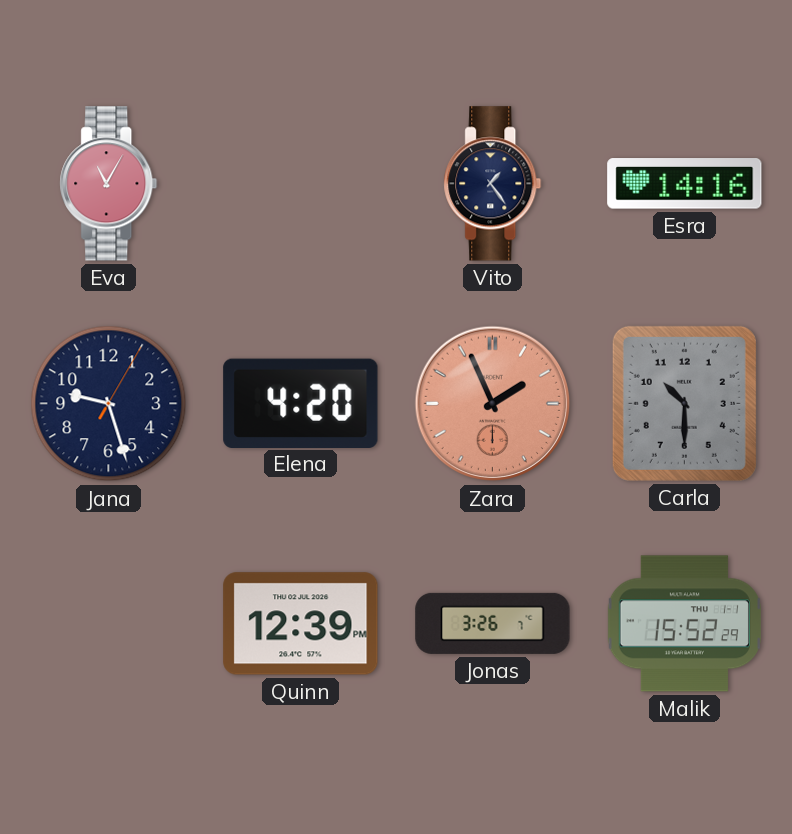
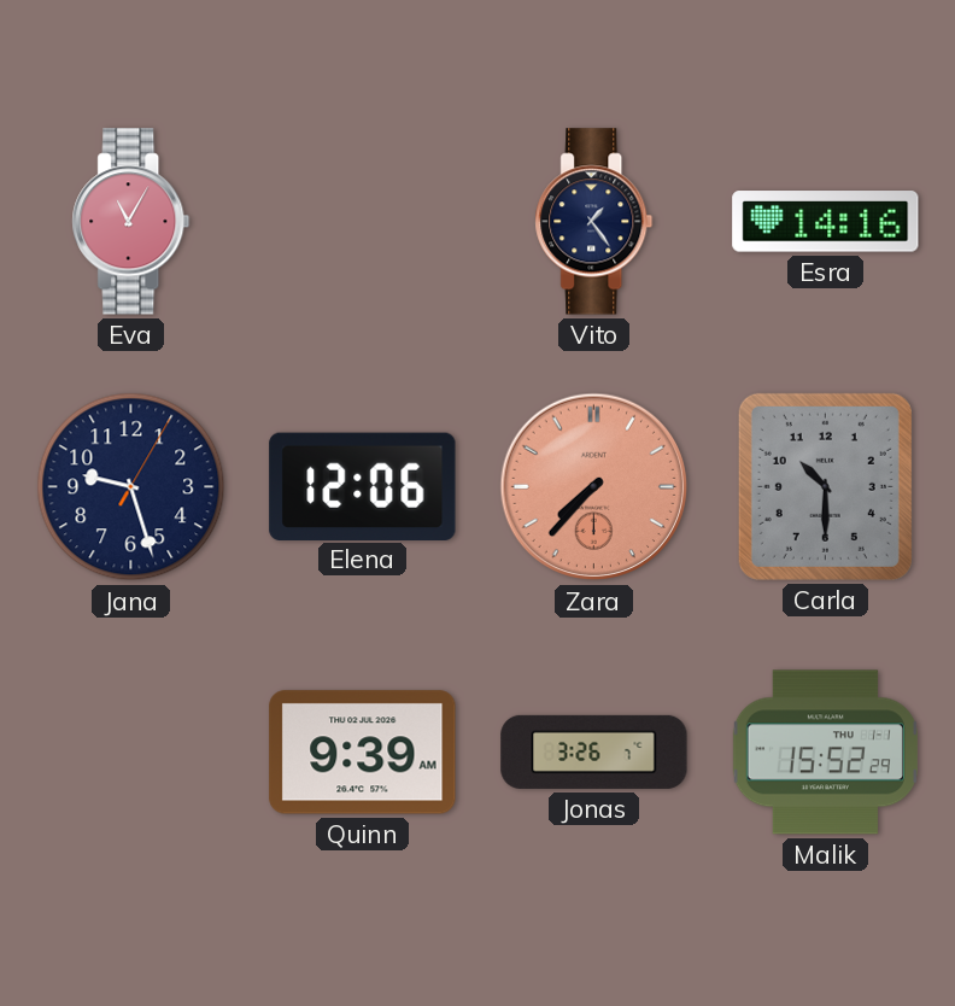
Elena: 4:20 -> 12:06
Zara: 1:56 -> 7:37
Quinn: 12:39 -> 9:39
